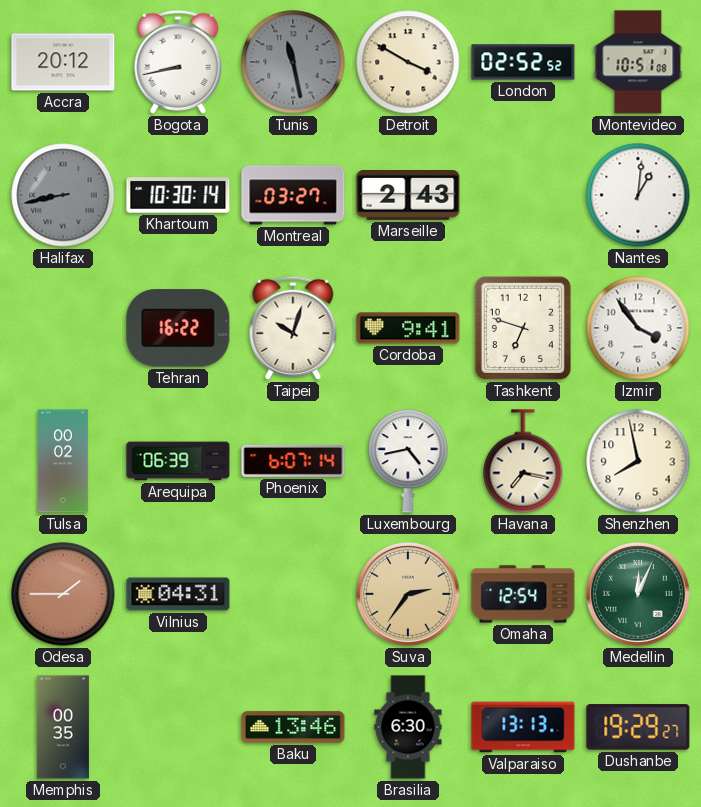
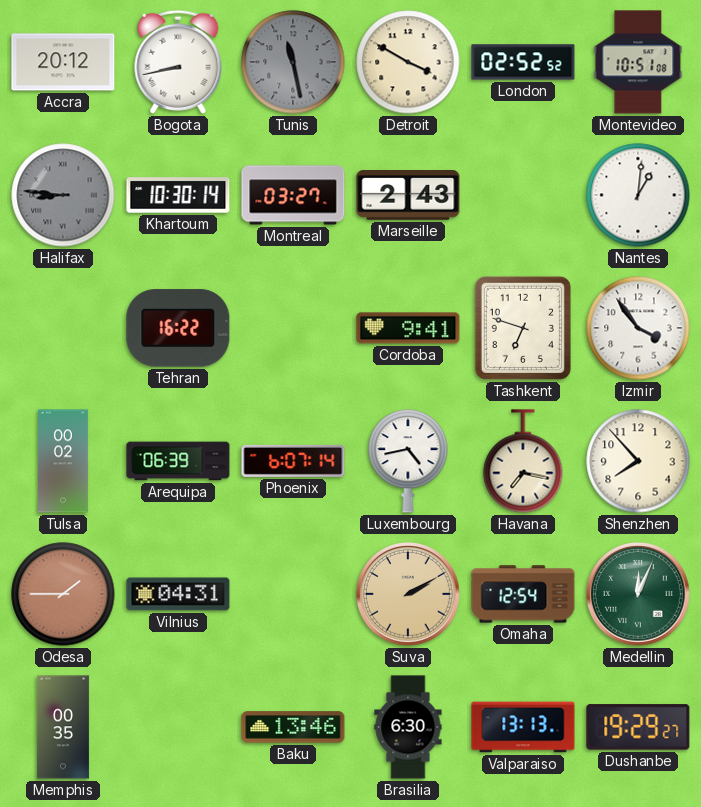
Halifax: 8:43 -> 8:46
Taipei: 10:03 -> none
Shenzhen: 7:58 -> 7:53
Suva: 2:36 -> 2:10
